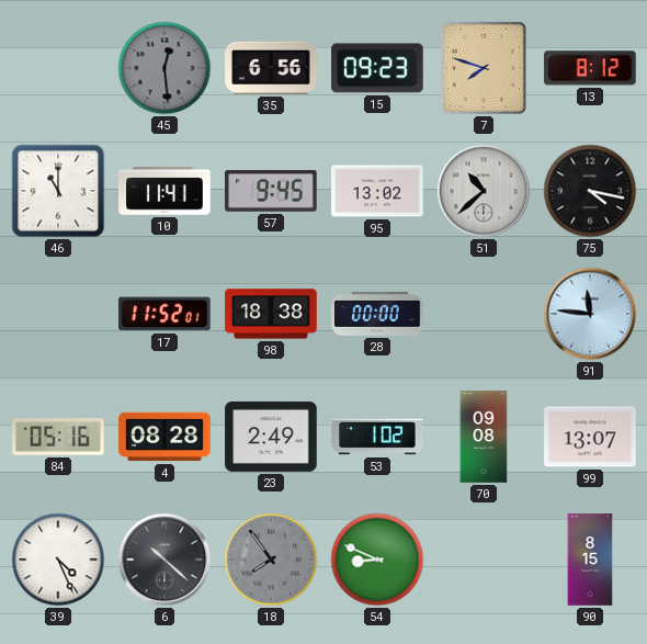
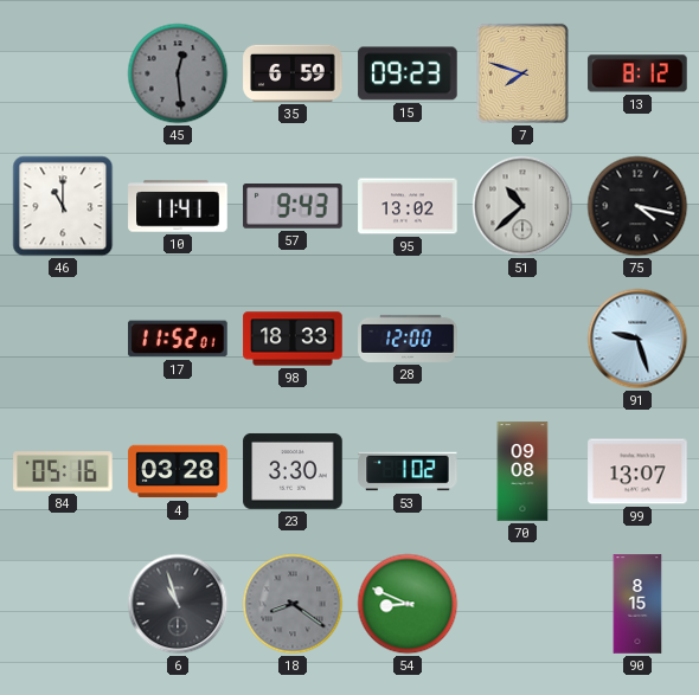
35: 6:56 -> 6:59
57: 9:45 -> 9:43
98: 18:38 -> 18:33
28: 00:00 -> 12:00
91: 11:46 -> 9:27
4: 08:28 -> 03:28
23: 2:49 -> 3:30
39: 4:26 -> none
6: 10:22 -> 10:57
18: 7:54 -> 8:21
